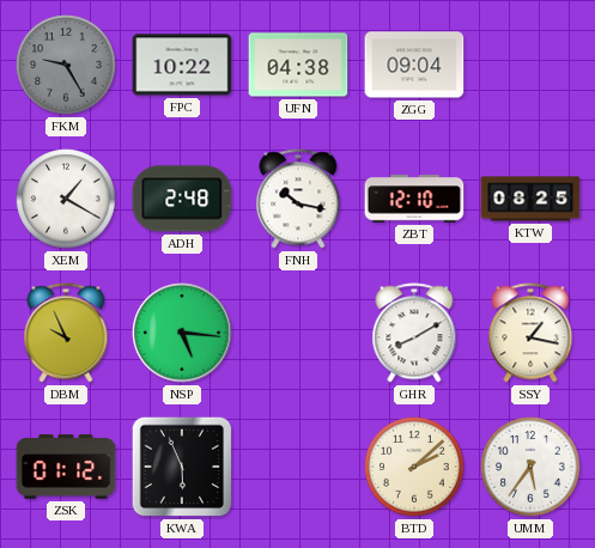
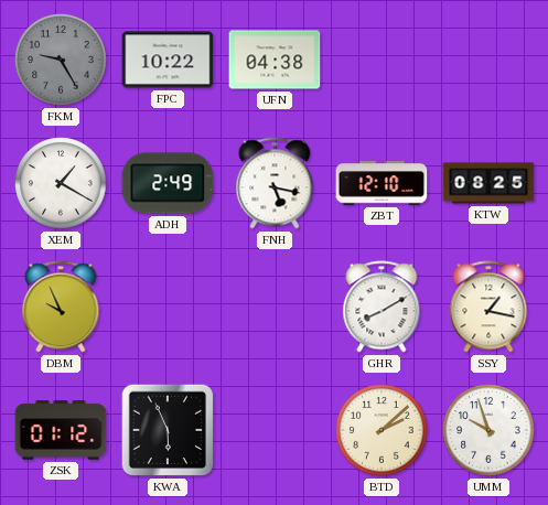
ZGG: 09:04 -> none
ADH: 2:48 -> 2:49
FNH: 10:17 -> 5:17
NSP: 5:16 -> none
UMM: 5:36 -> 9:57
